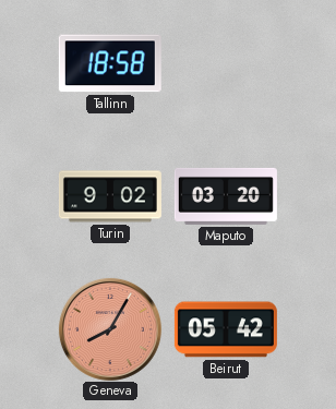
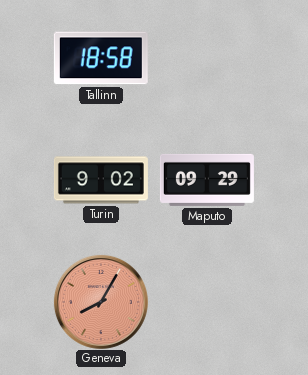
Maputo: 03:20 -> 09:29
Beirut: 05:42 -> none
